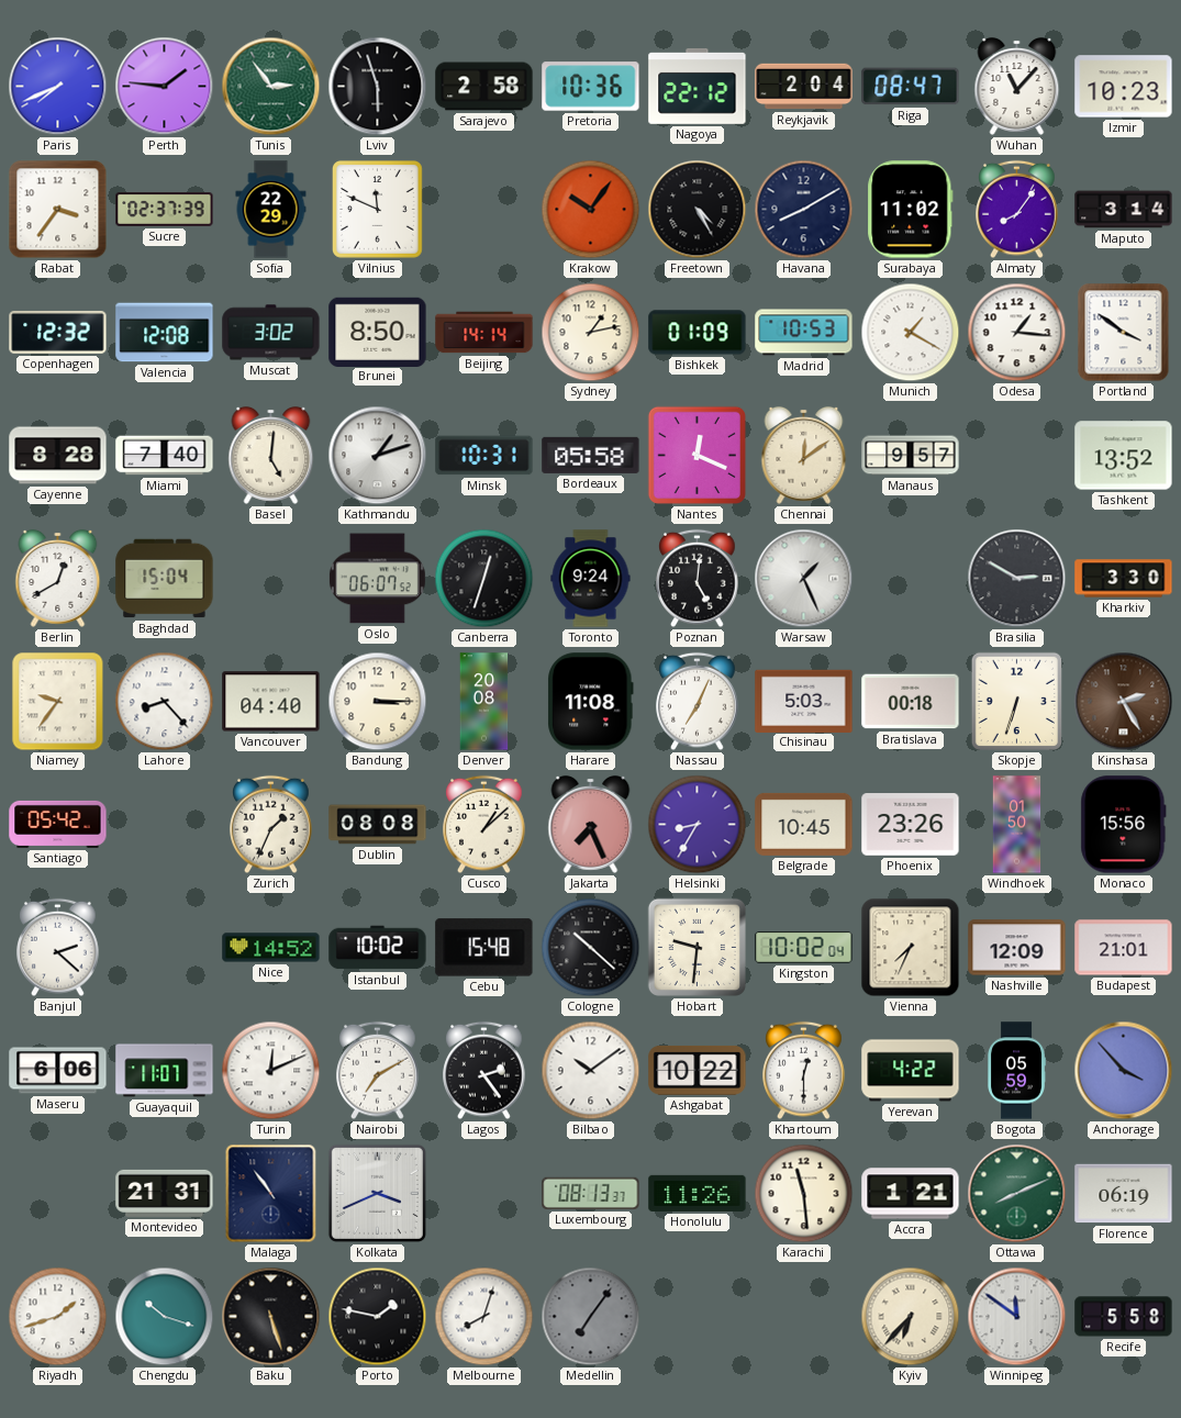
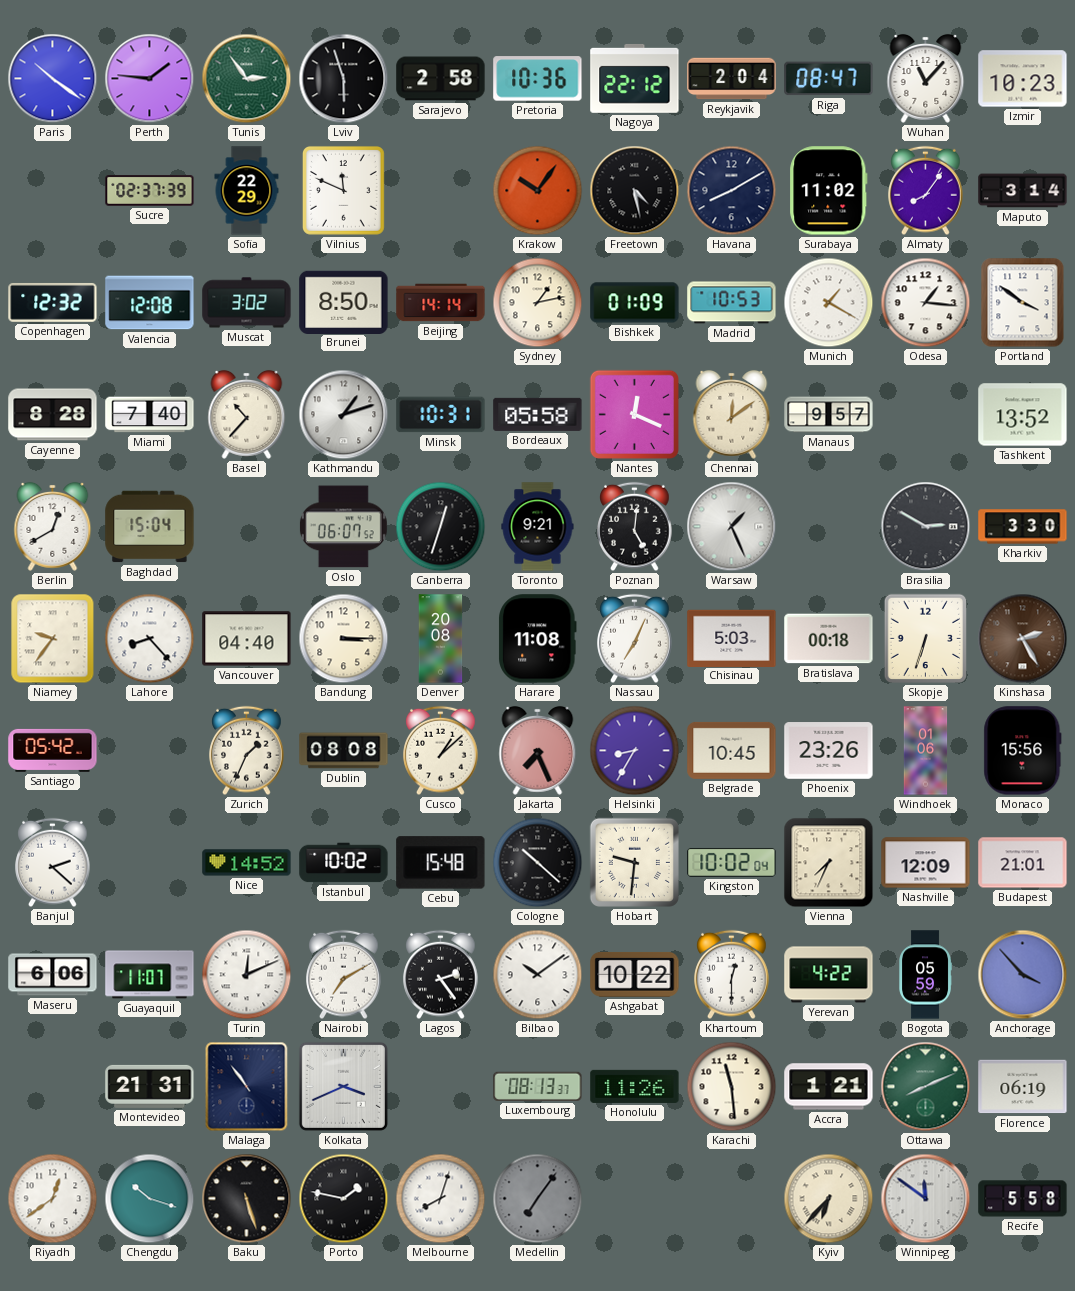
Paris: 7:41 -> 10:21
Rabat: 3:36 -> none
Freetown: 4:25 -> 4:28
Basel: 5:01 -> 10:37
Toronto: 9:24 -> 9:21
Windhoek: 01:50 -> 01:06
Riyadh: 1:42 -> 12:39
